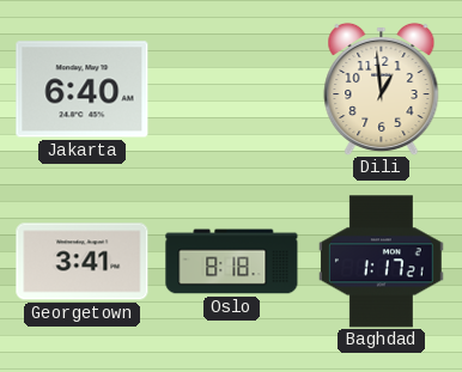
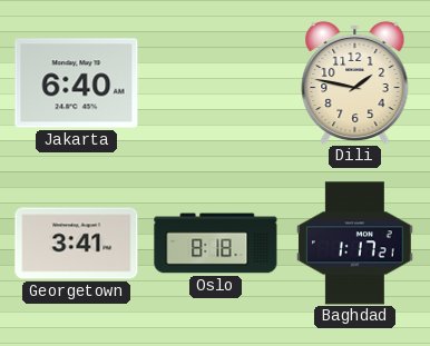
Dili: 12:59 -> 1:47
